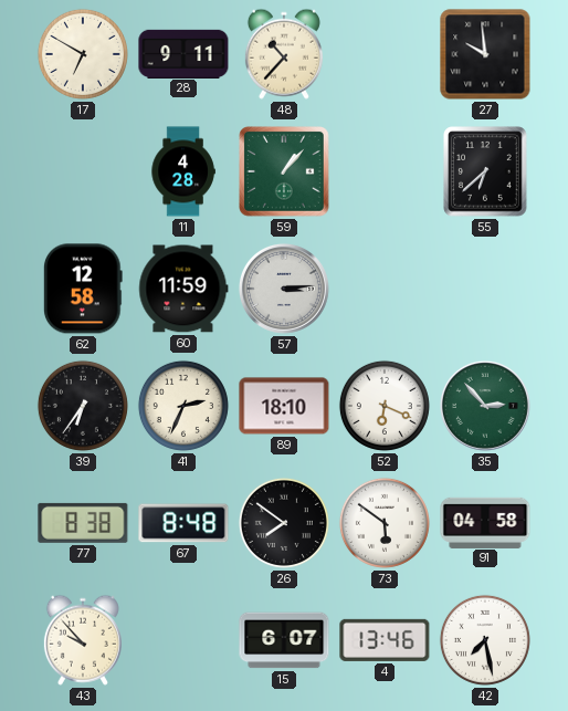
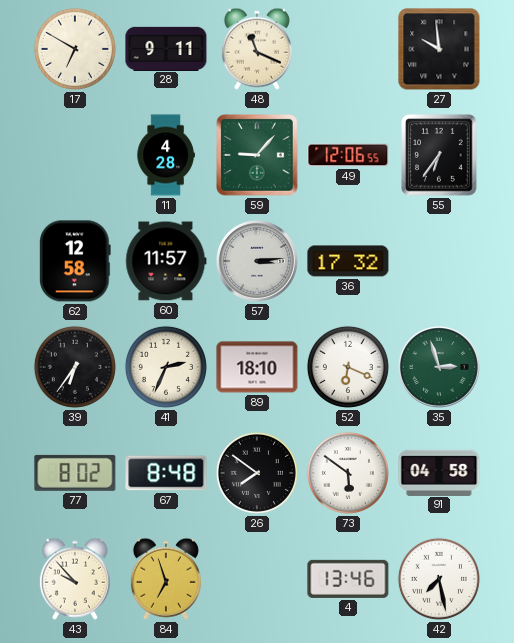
48: 10:37 -> 11:19
59: 1:07 -> 9:07
49: none -> 12:06
55: 6:38 -> 6:36
60: 11:59 -> 11:57
36: none -> 17:32
35: 2:53 -> 2:57
77: 8:38 -> 8:02
84: none -> 6:57
15: 6:07 -> none
